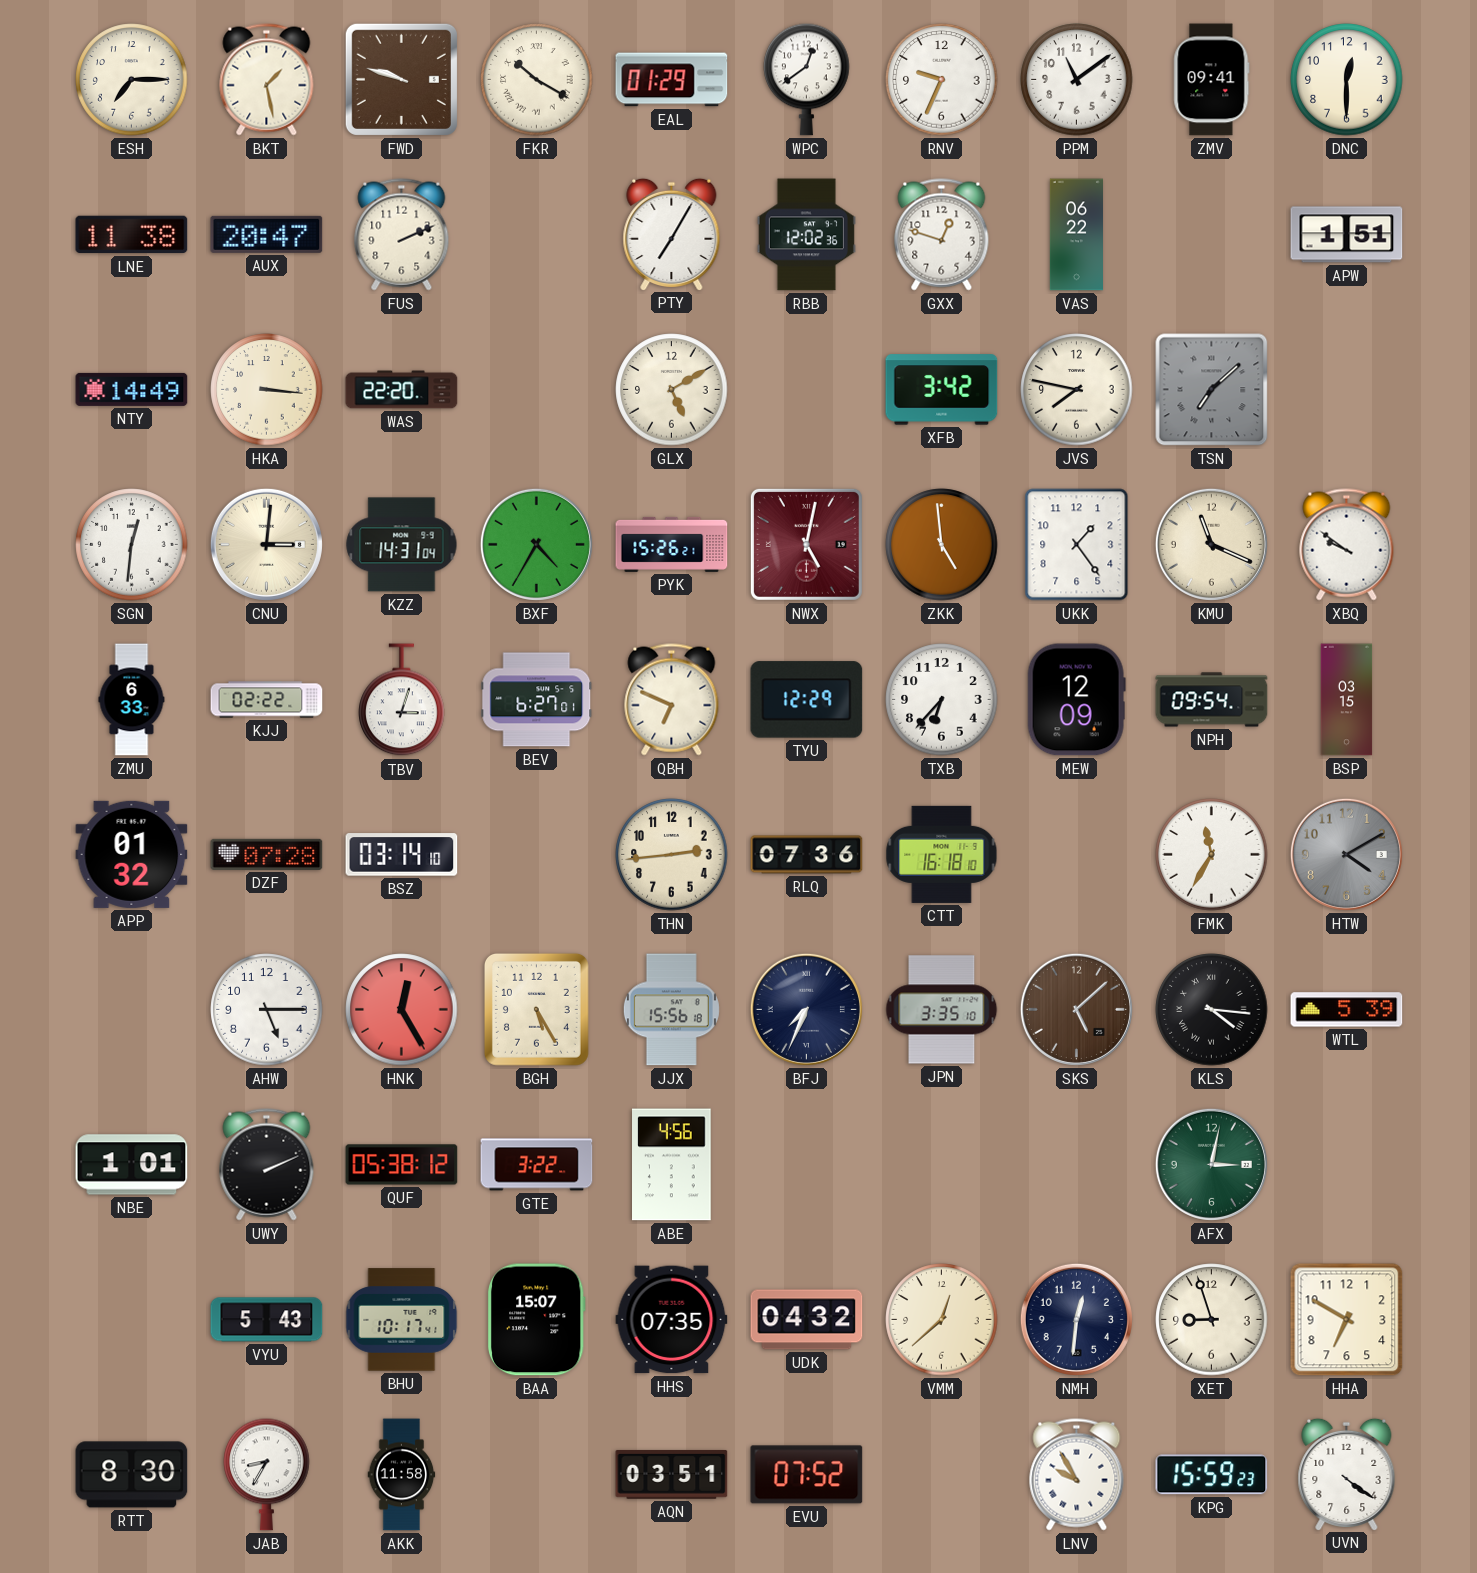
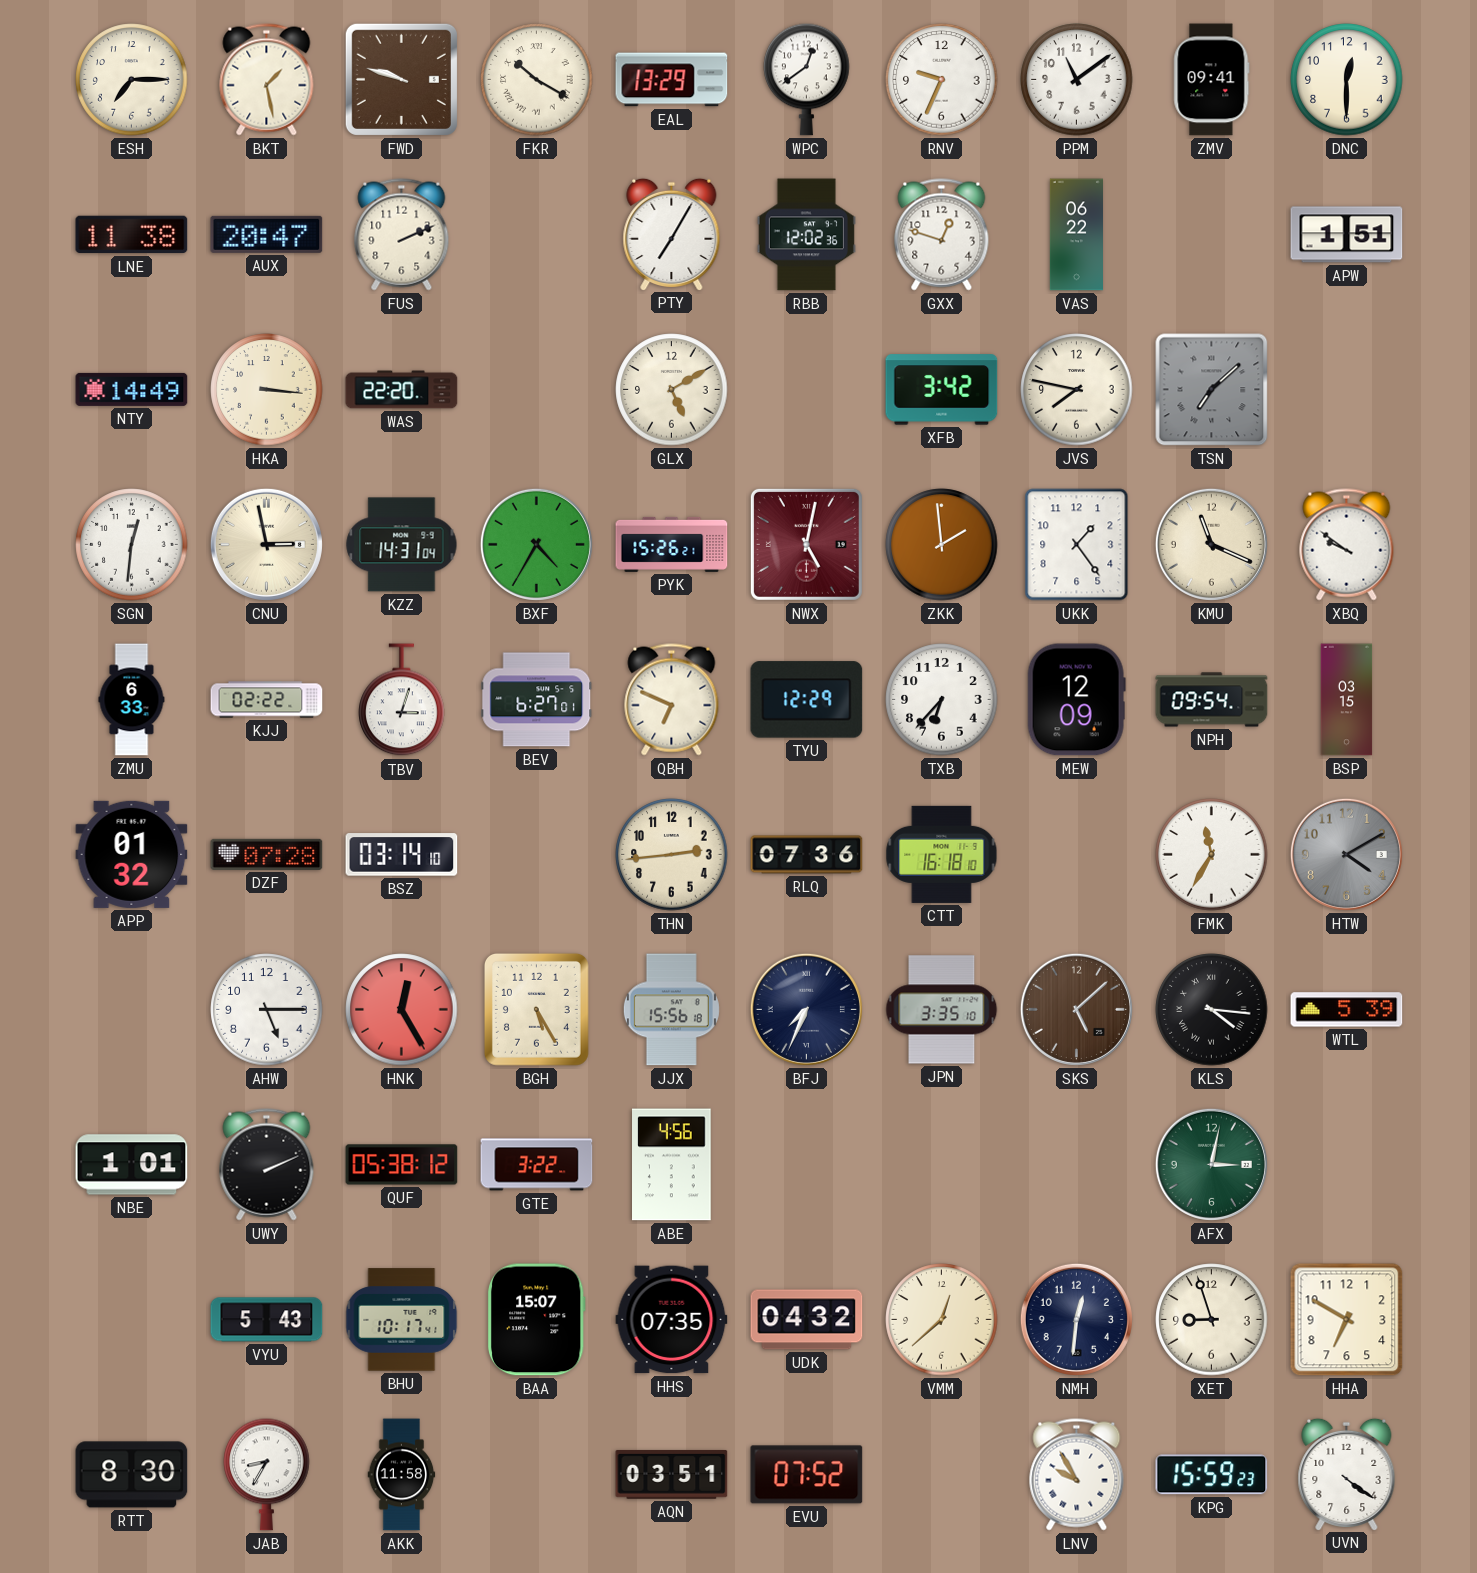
EAL: 01:29 -> 13:29
CNU: 3:01 -> 2:58
ZKK: 4:59 -> 1:59
